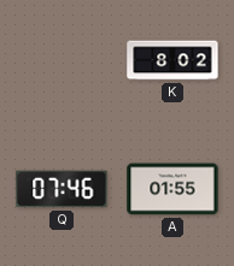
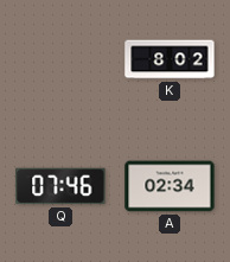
A: 01:55 -> 02:34
